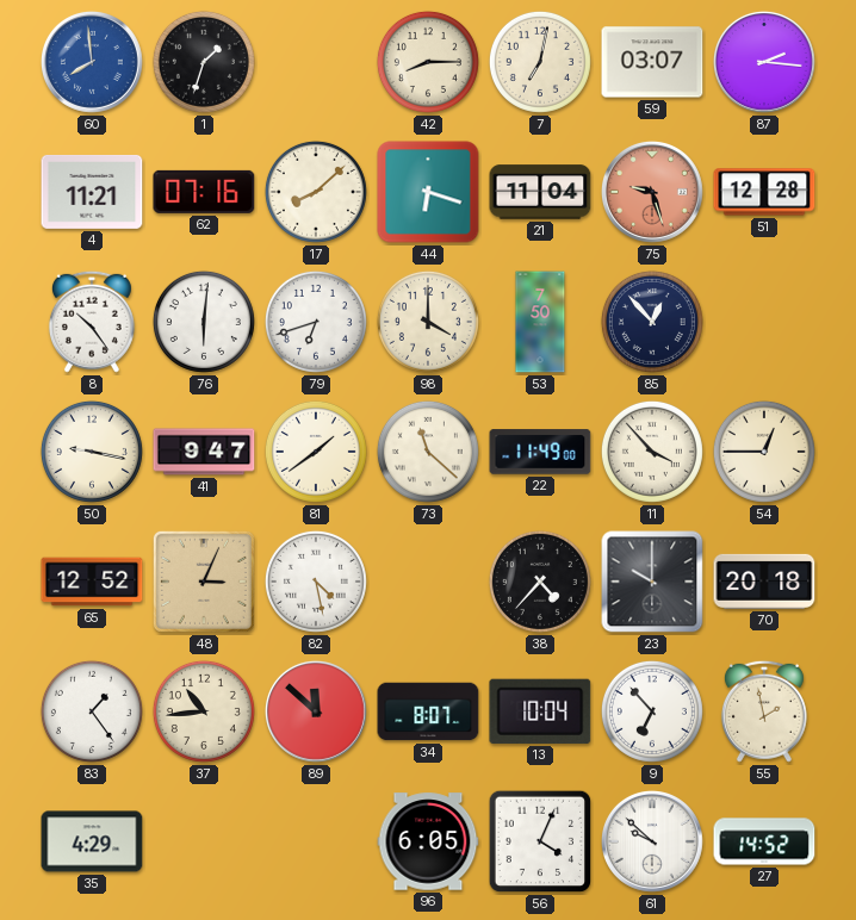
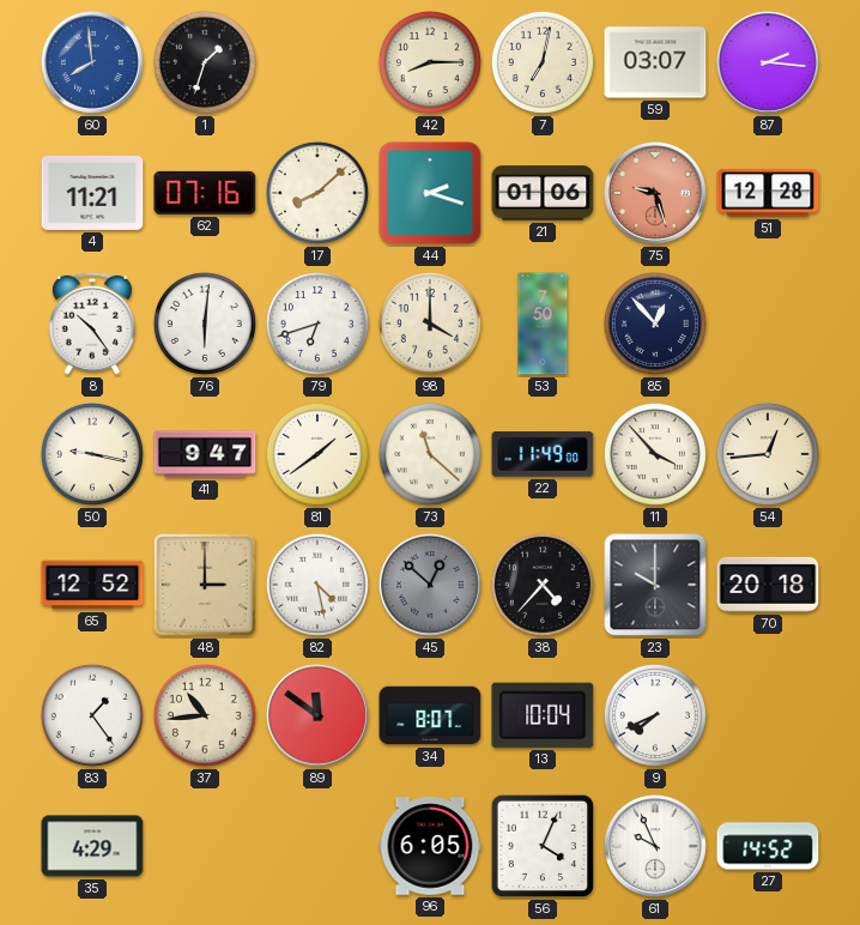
44: 6:18 -> 2:18
21: 11:04 -> 01:06
54: 12:45 -> 12:44
48: 3:04 -> 3:00
45: none -> 12:52
89: 11:52 -> 11:51
9: 6:53 -> 7:41
55: 1:58 -> none
61: 9:52 -> 9:56
